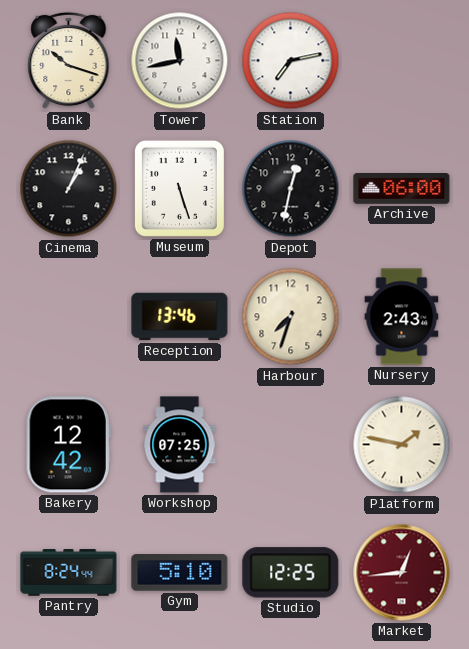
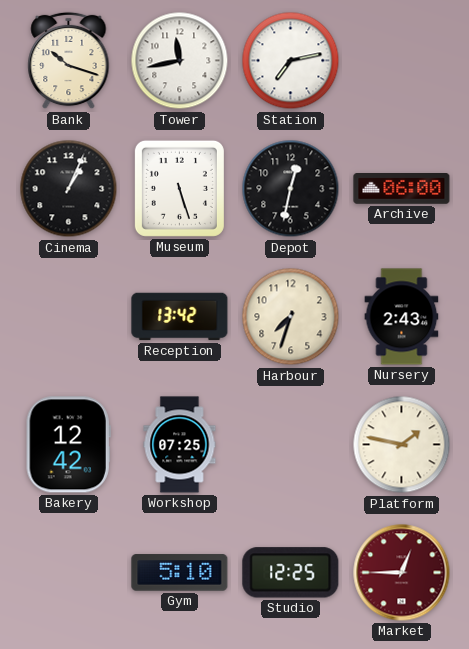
Reception: 13:46 -> 13:42
Pantry: 8:24 -> none
Market: 12:44 -> 12:45
